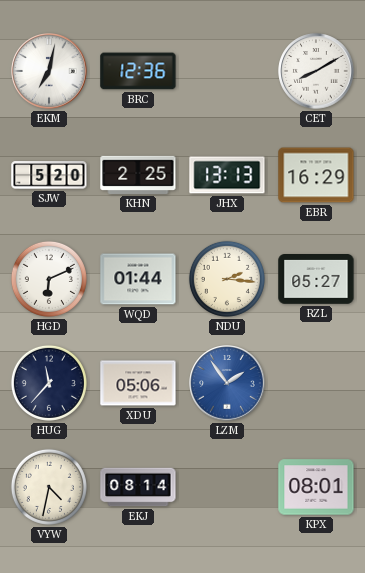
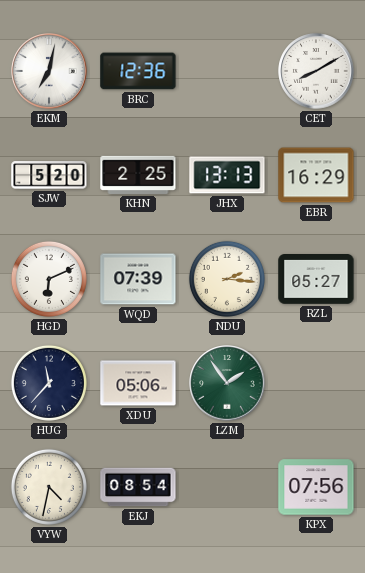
WQD: 01:44 -> 07:39
LZM dial: blue -> green
EKJ: 08:14 -> 08:54
KPX: 08:01 -> 07:56
